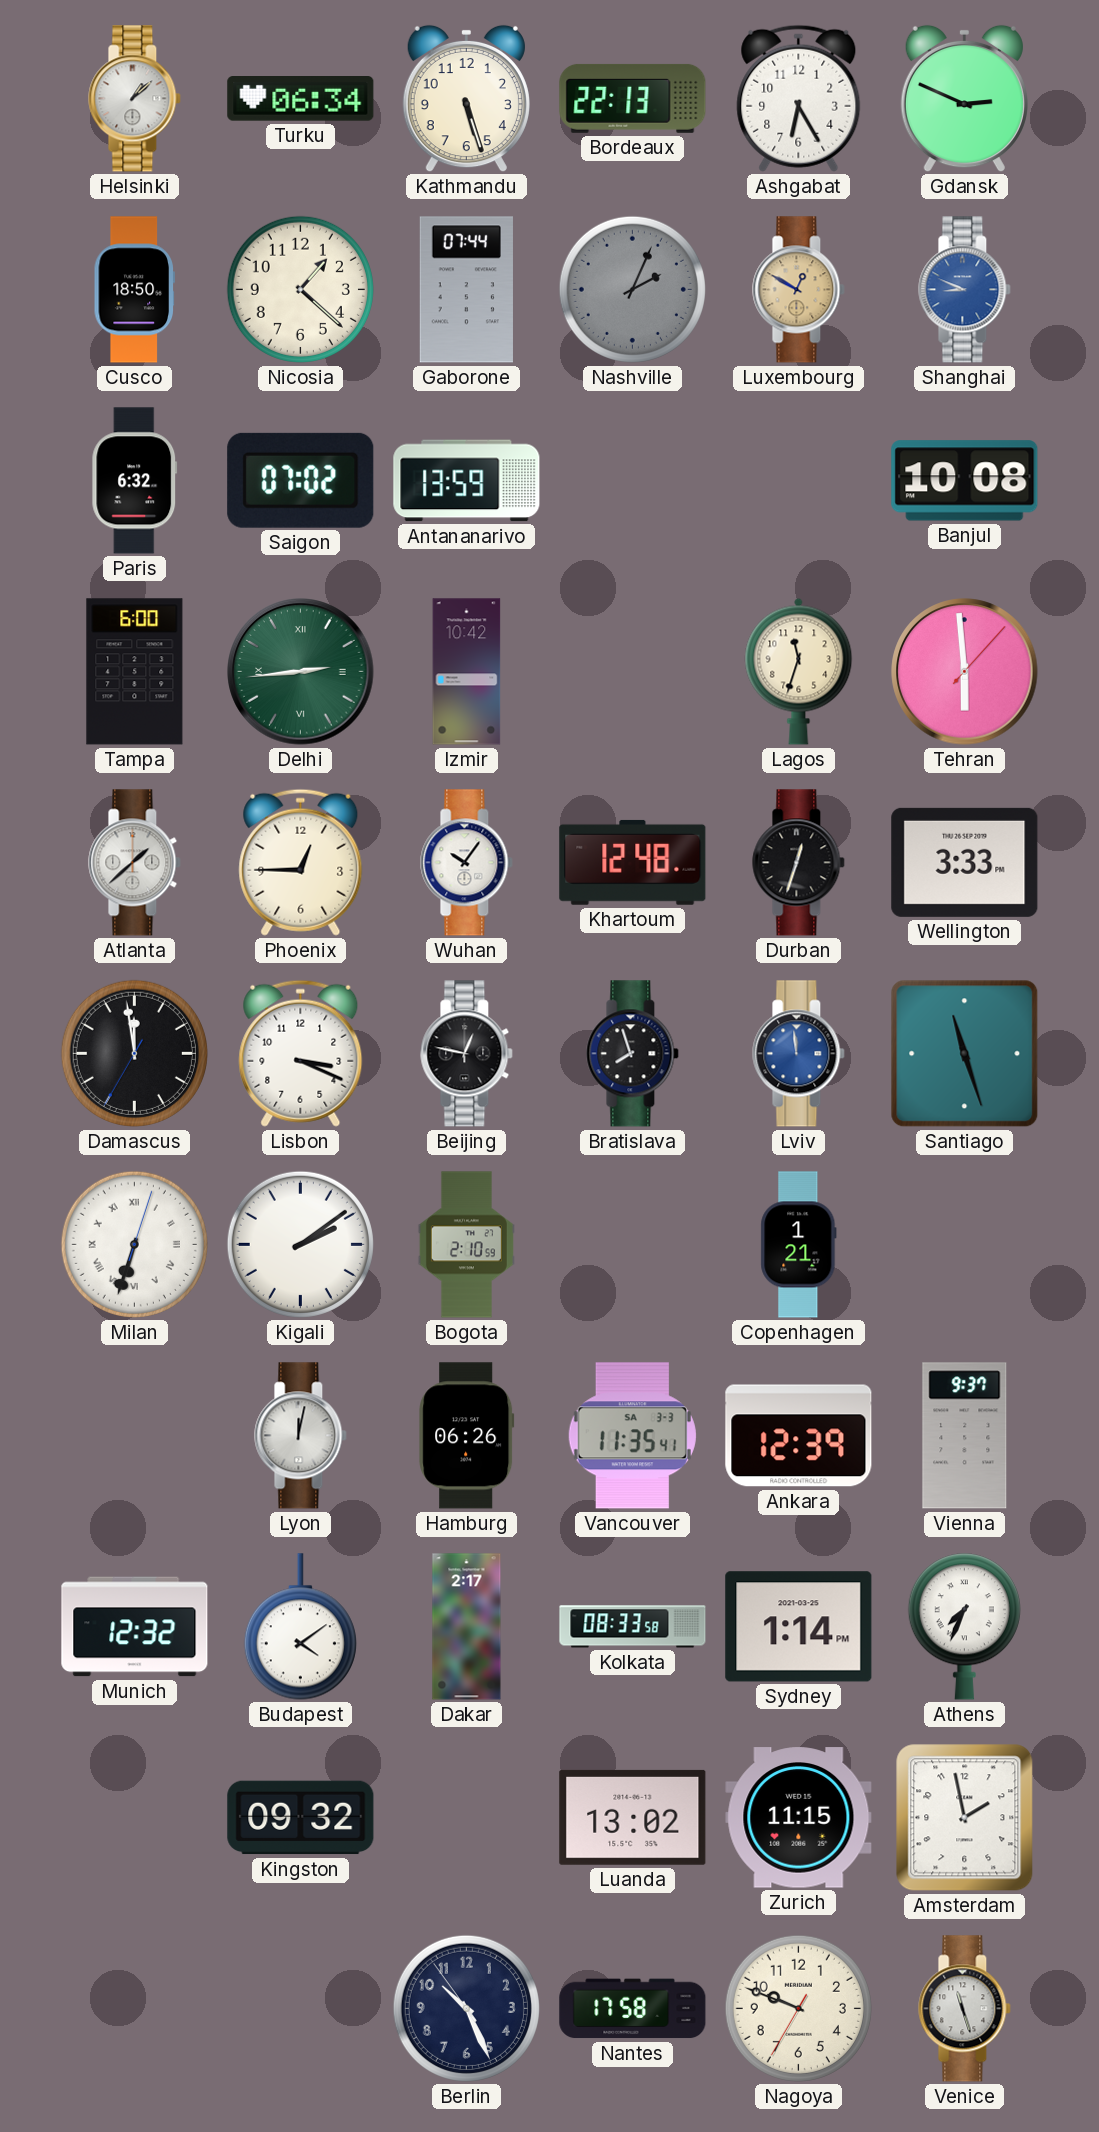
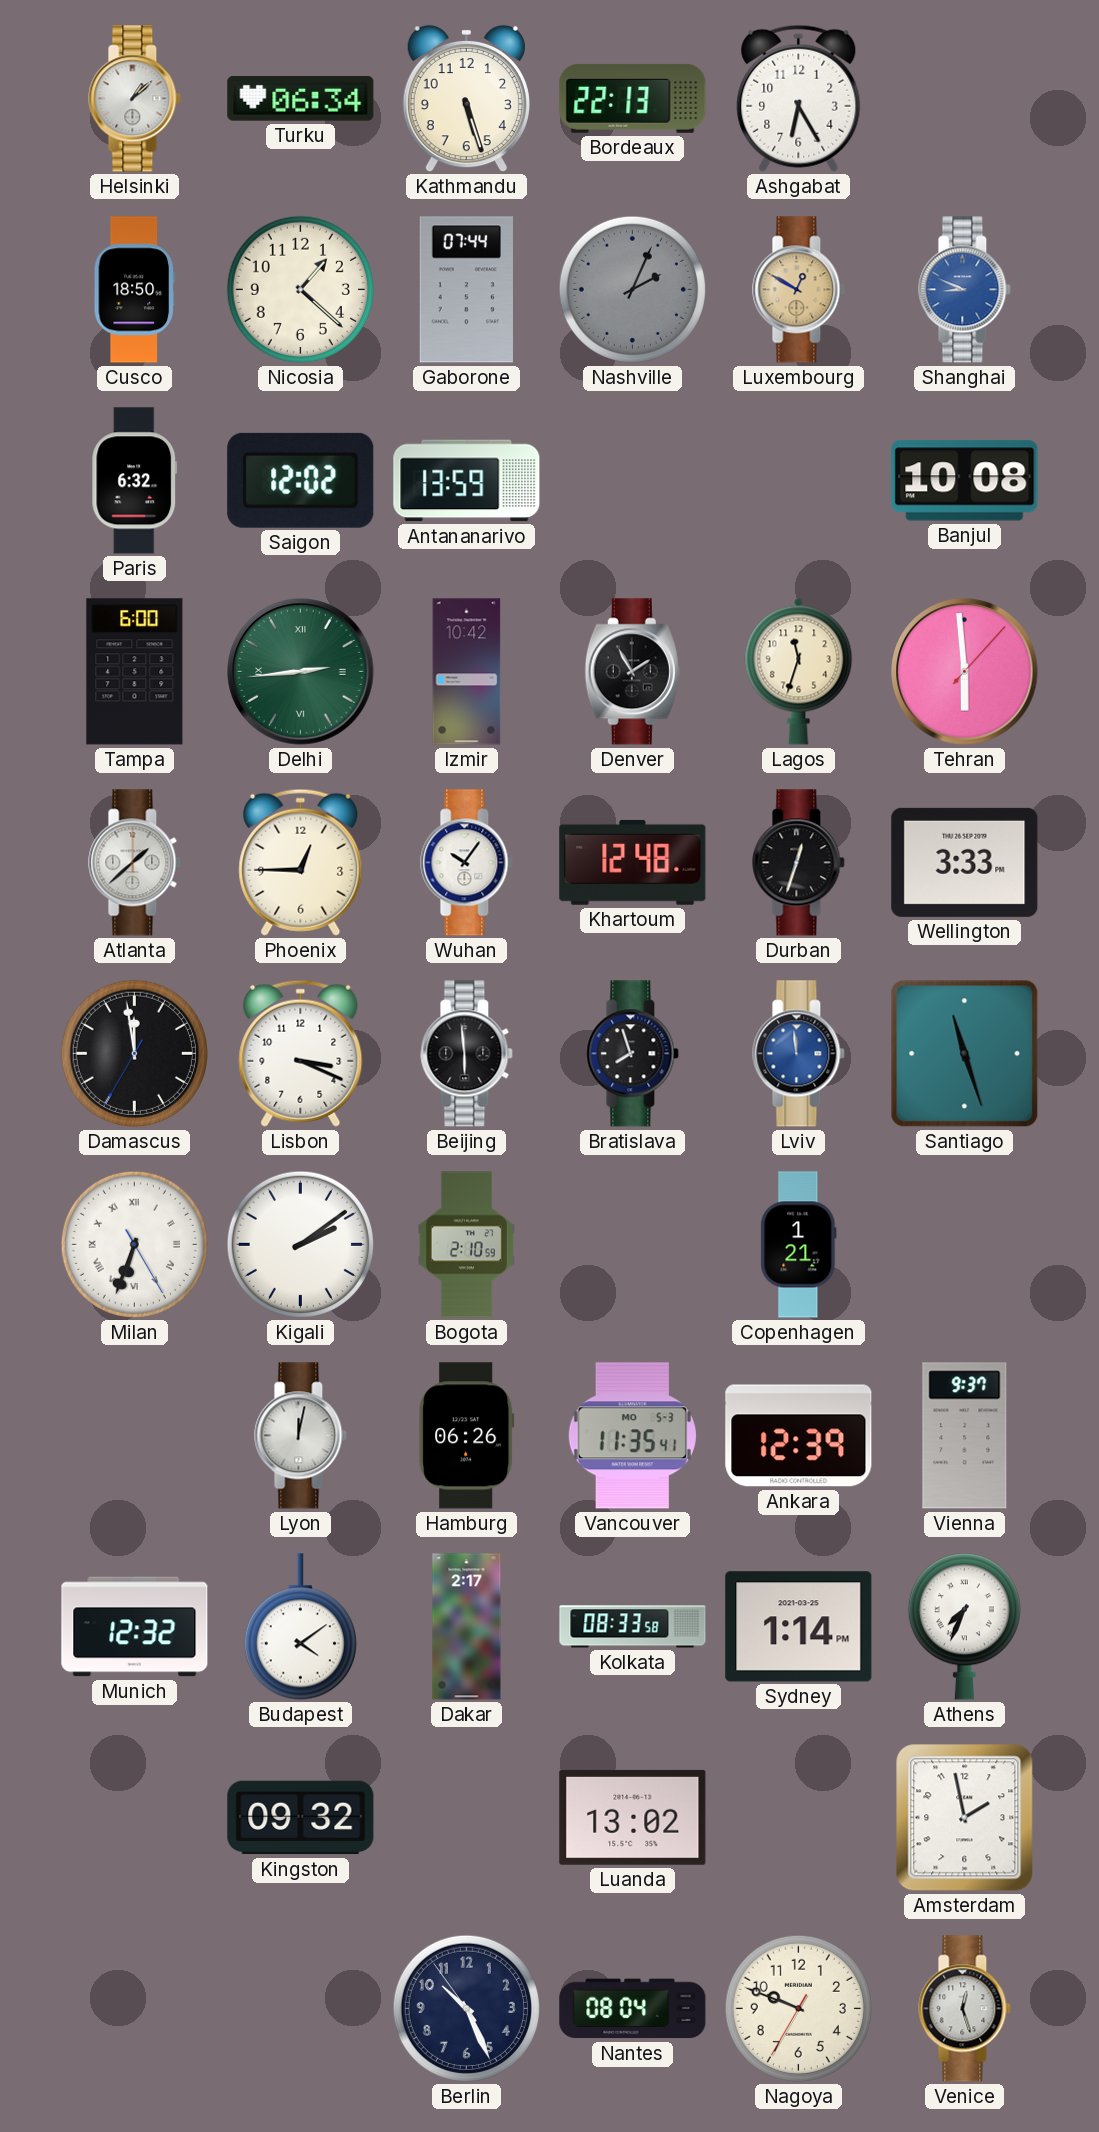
Gdansk: 2:49 -> none
Saigon: 07:02 -> 12:02
Denver: none -> 1:55
Beijing: 12:47 -> 5:59
Milan: 6:33:03 -> 6:33:25
Vancouver date: SA 3-3 -> MO 5-3
Zurich: 11:15 -> none
Nantes: 17:58 -> 08:04
Venice: 11:27 -> 12:27
